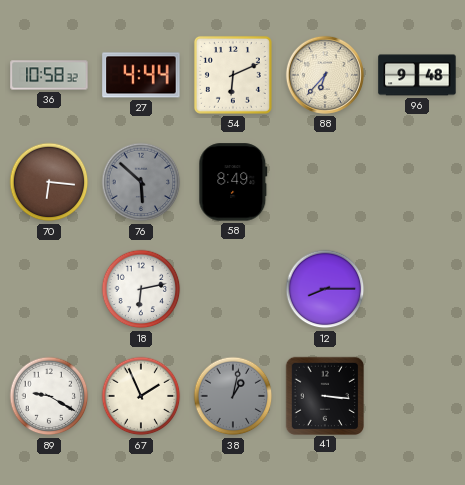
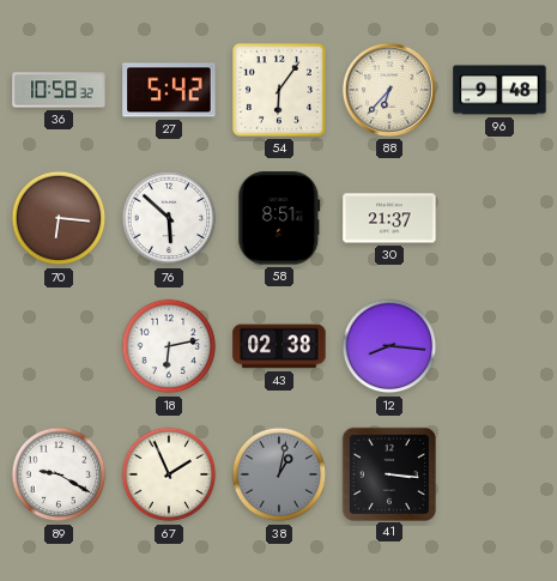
27: 4:44 -> 5:42
54: 6:11 -> 6:06
76 dial: grey -> white
58: 8:49 -> 8:51
30: none -> 21:37
43: none -> 02:38
12: 8:15 -> 8:16
